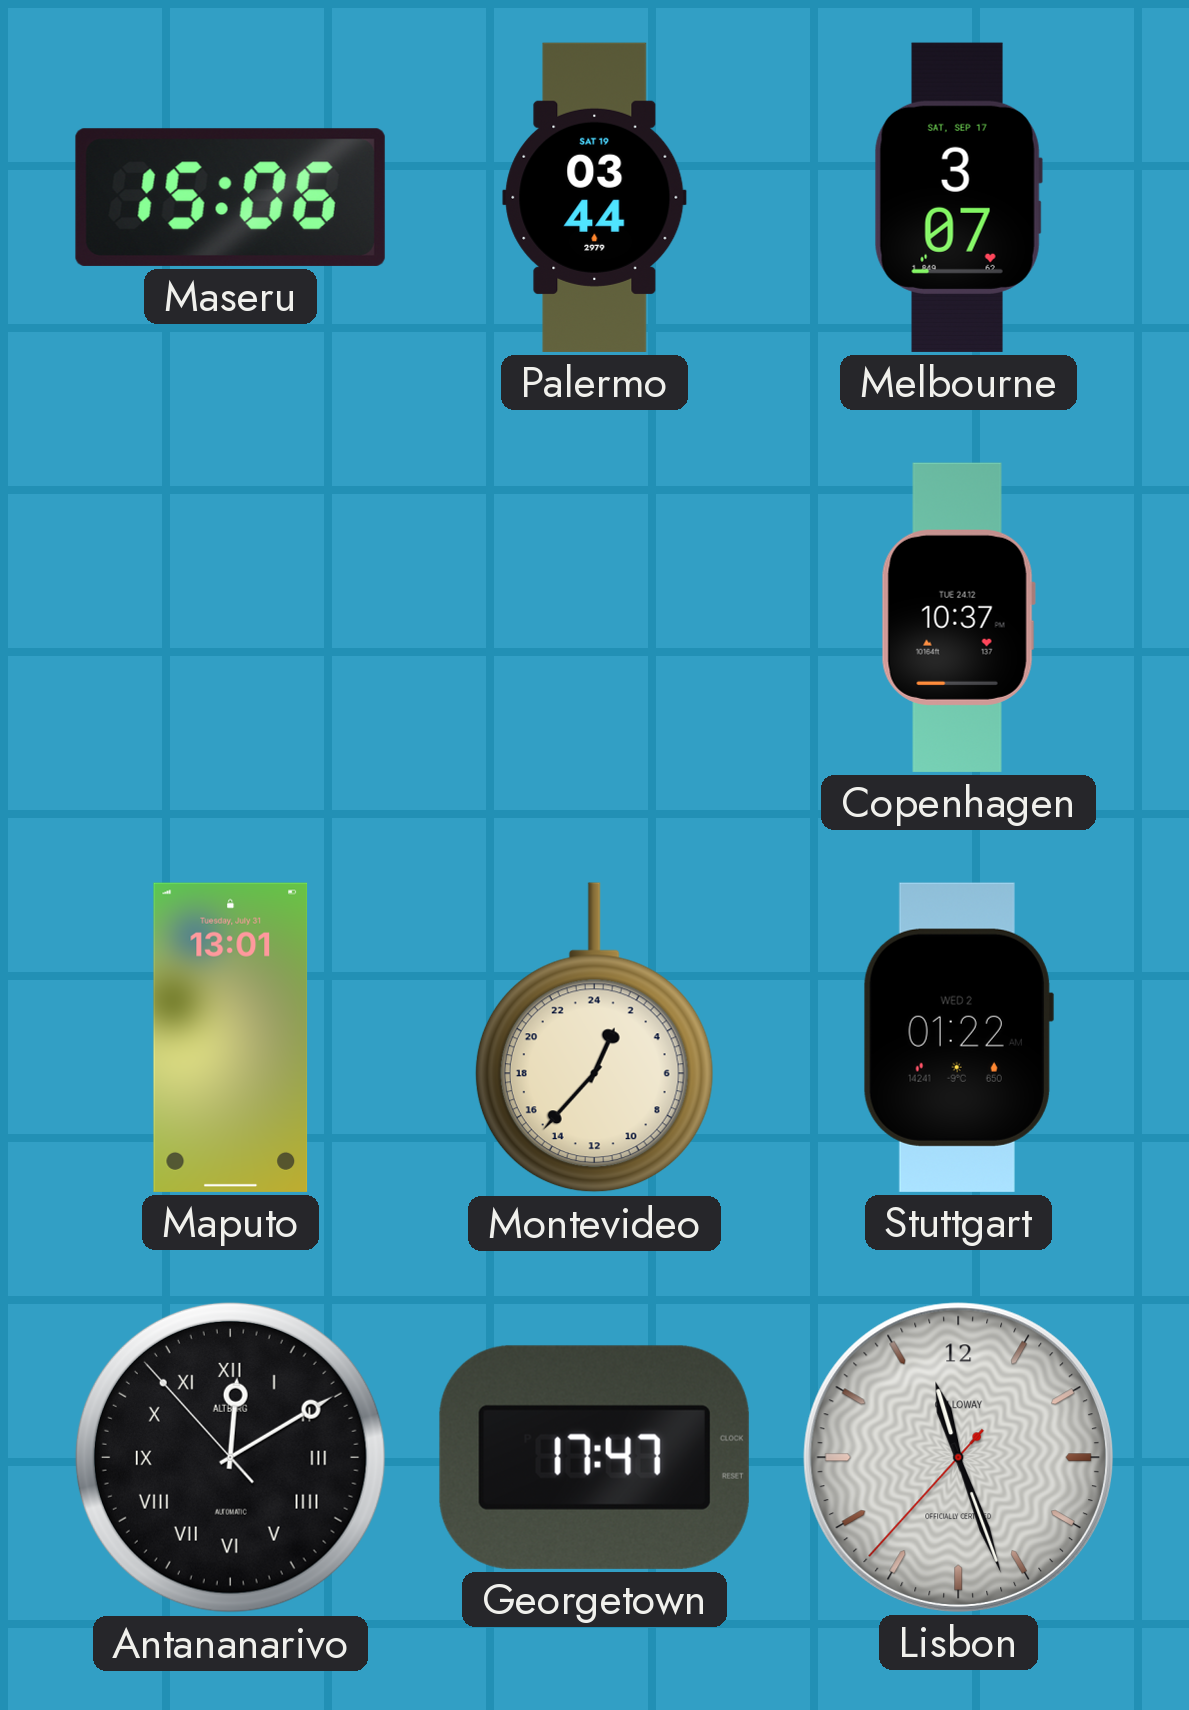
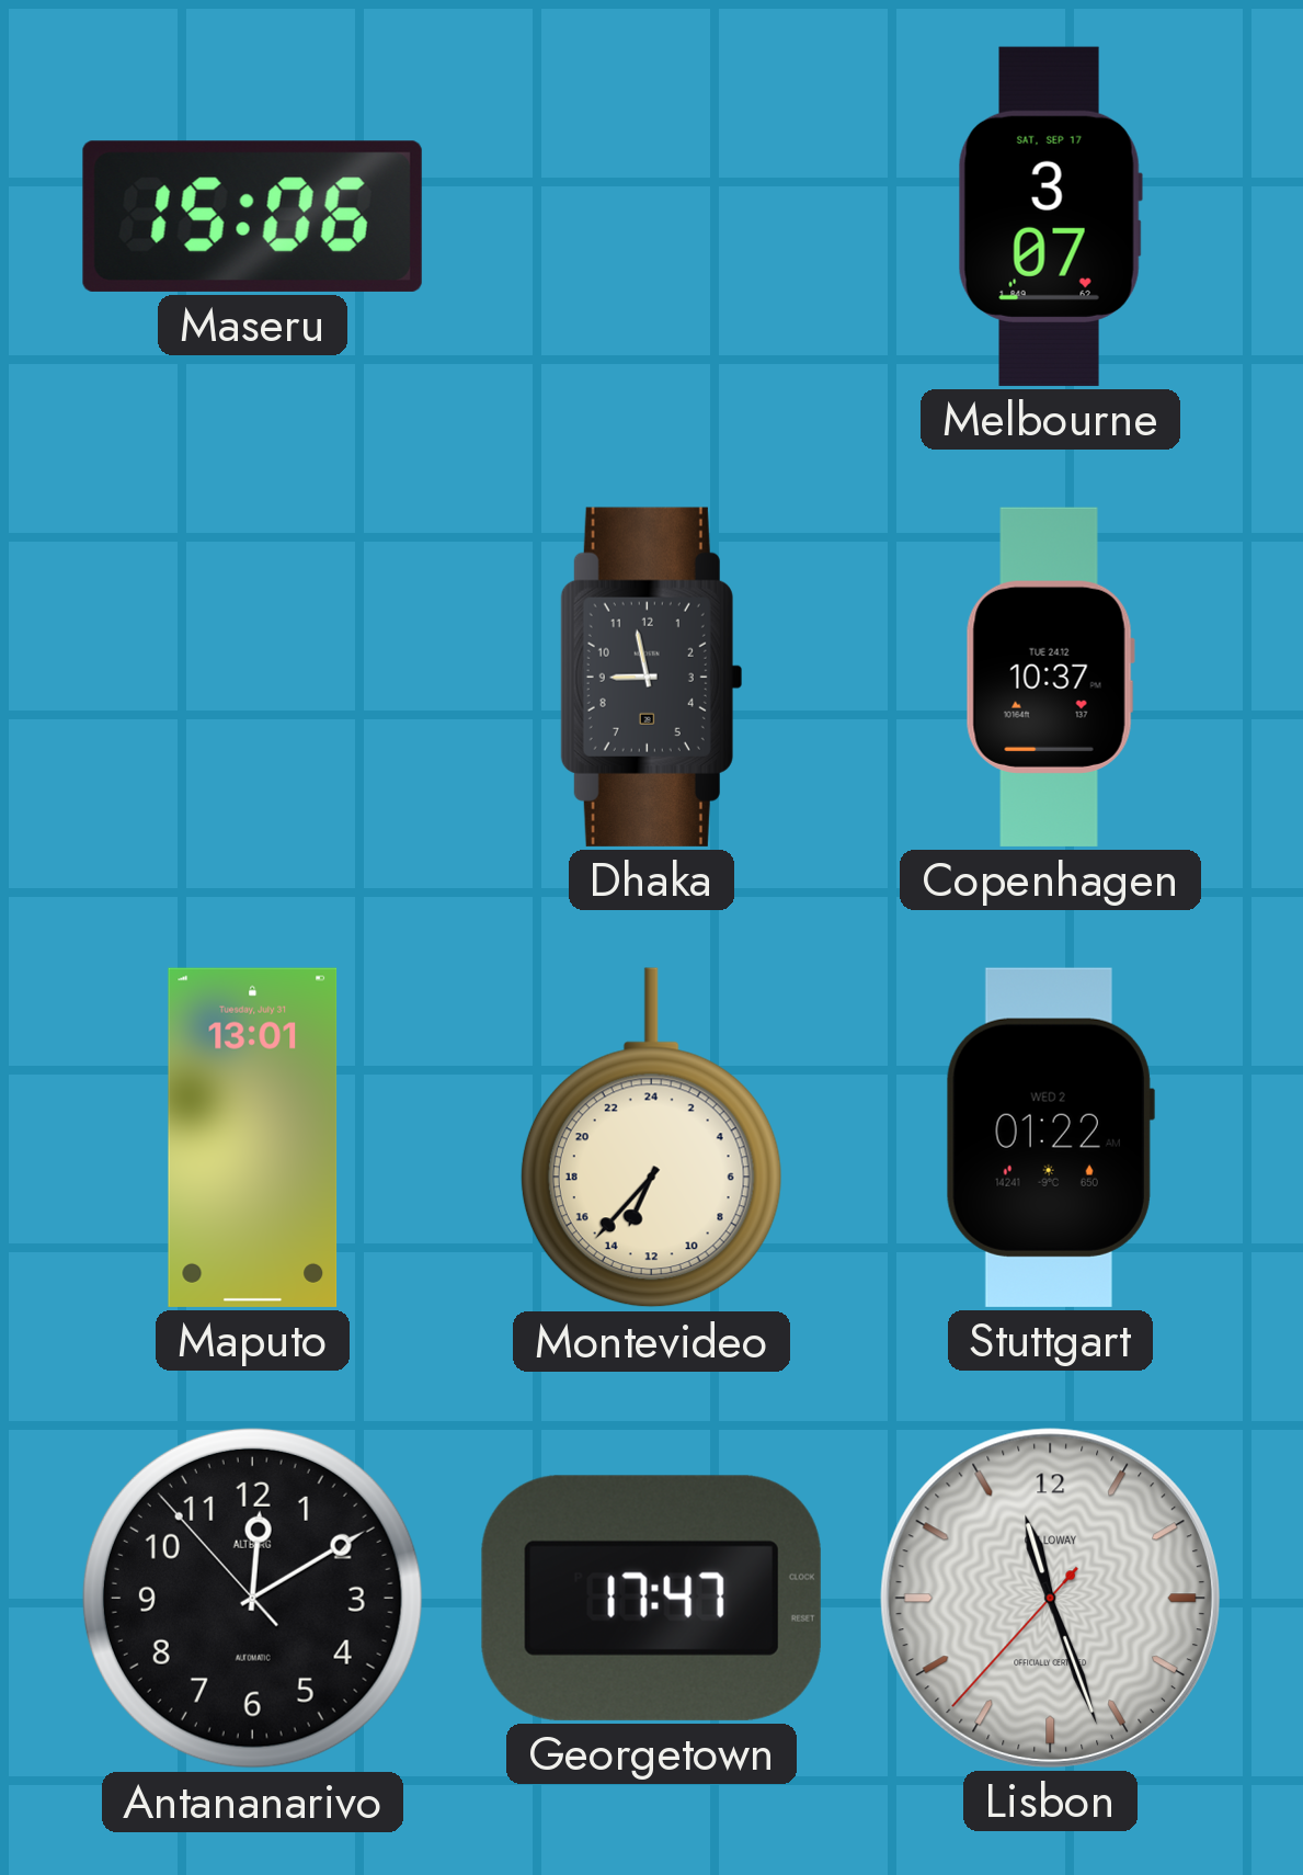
Palermo: 03:44 -> none
Dhaka: none -> 8:58
Montevideo: 1:37 -> 13:37
Antananarivo numerals: Roman -> Arabic
